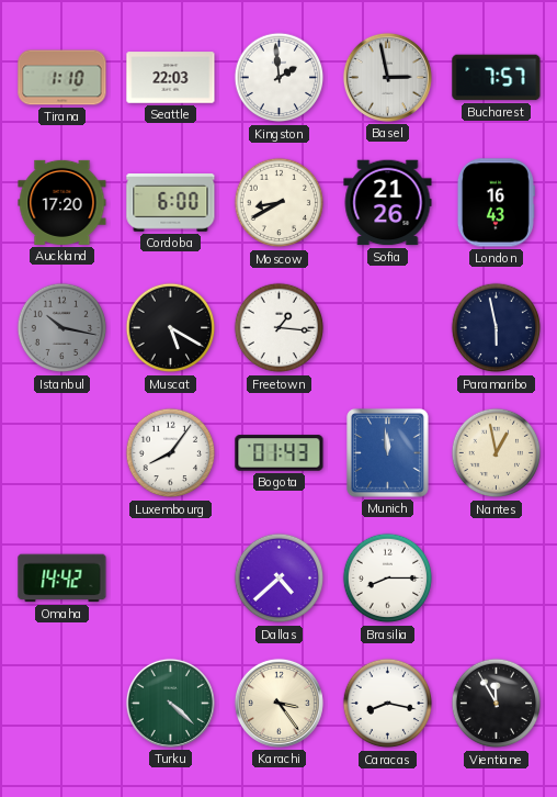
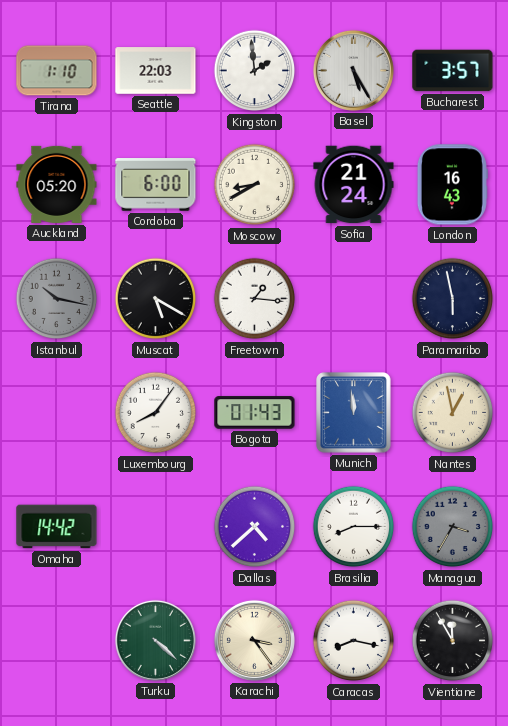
Basel: 2:58 -> 5:25
Bucharest: 7:57 -> 3:57
Auckland: 17:20 -> 05:20
Sofia: 21:26 -> 21:24
Managua: none -> 3:35
